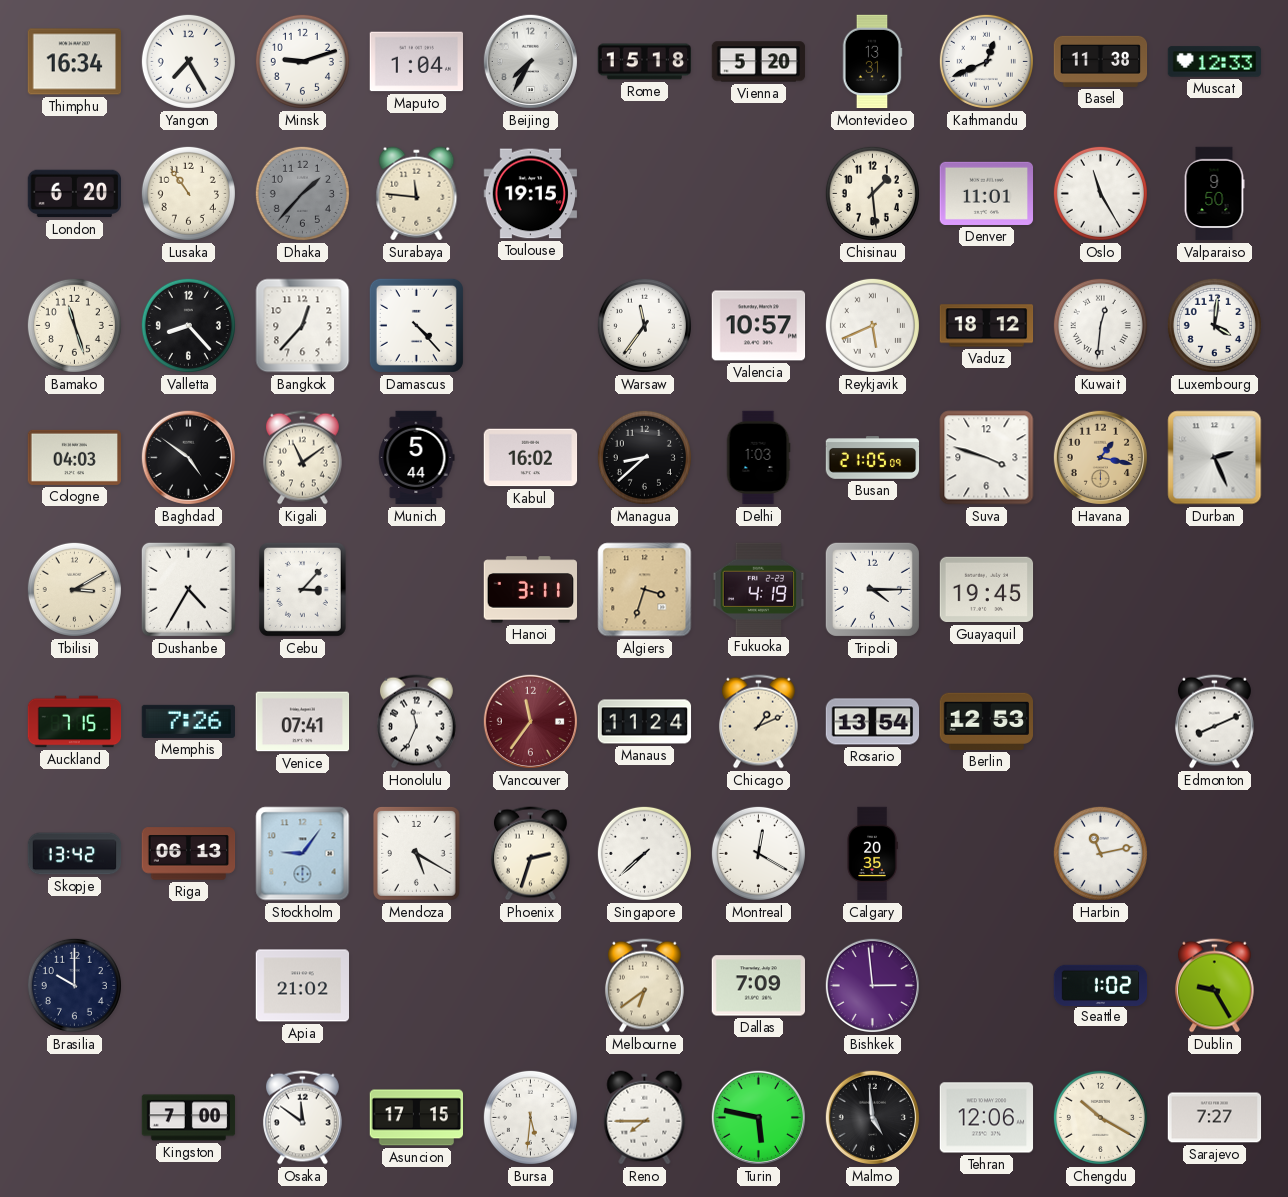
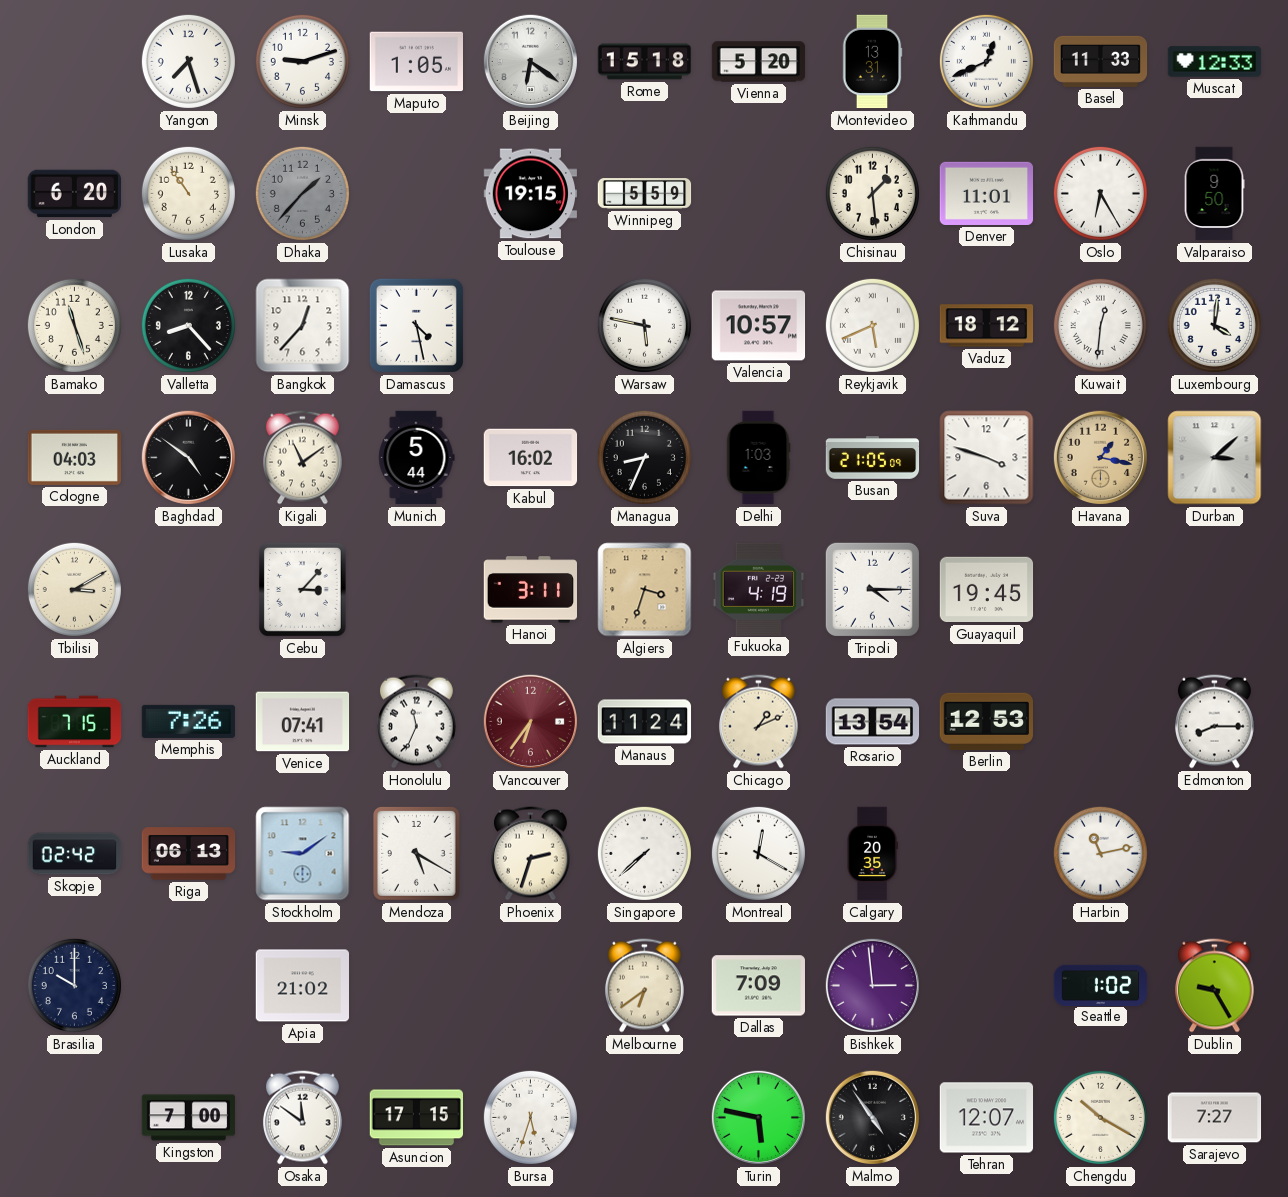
Thimphu: 16:34 -> none
Yangon: 7:25 -> 7:27
Maputo: 1:04 -> 1:05
Beijing: 7:35 -> 6:21
Basel: 11:38 -> 11:33
Surabaya: 11:46 -> none
Winnipeg: none -> 5:59
Oslo: 11:25 -> 6:25
Damascus: 4:23 -> 4:28
Warsaw: 11:36 -> 5:47
Managua: 8:38 -> 8:34
Durban: 2:26 -> 3:08
Dushanbe: 4:35 -> none
Vancouver: 11:36 -> 6:36
Edmonton: 8:11 -> 8:15
Skopje: 13:42 -> 02:42
Stockholm: 9:06 -> 9:09
Bursa: 5:31 -> 5:33
Reno: 7:45 -> none
Malmo: 4:59 -> 4:54
Tehran: 12:06 -> 12:07
